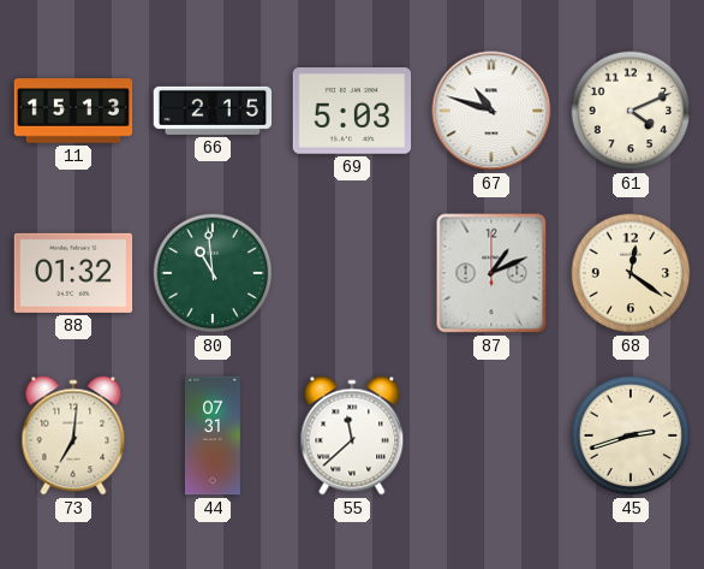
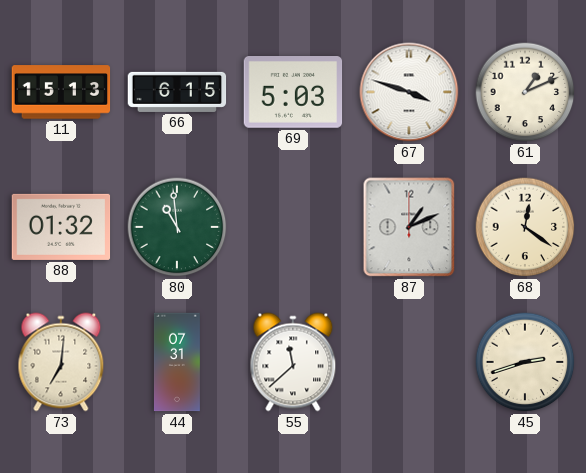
66: 2:15 -> 6:15
67: 10:48 -> 3:48
61: 4:11 -> 1:11
